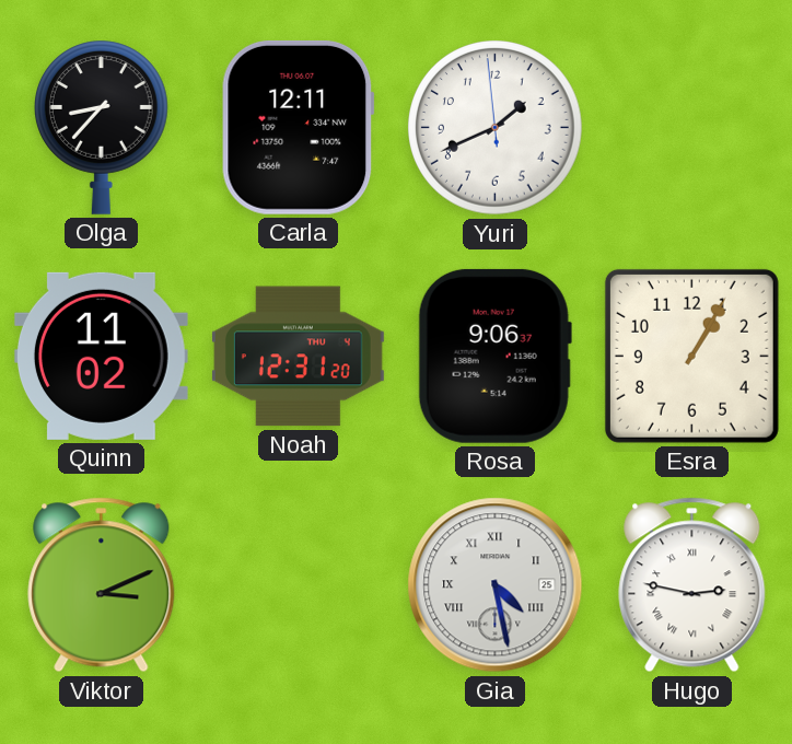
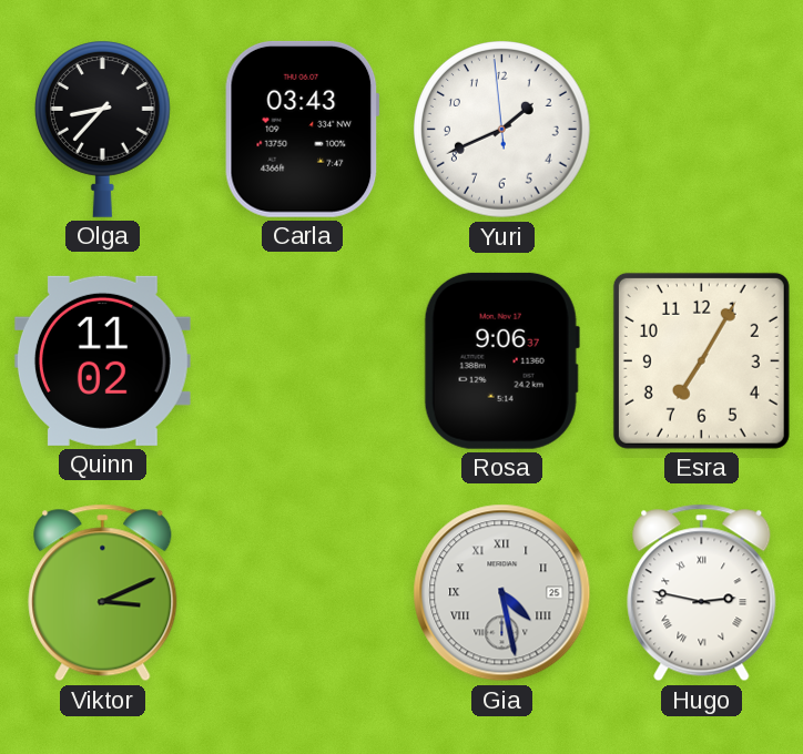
Carla: 12:11 -> 03:43
Noah: 12:31 -> none
Esra: 1:05 -> 7:05
